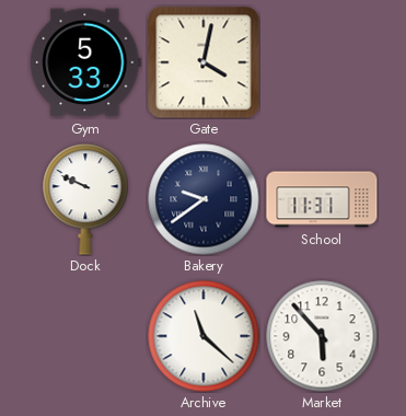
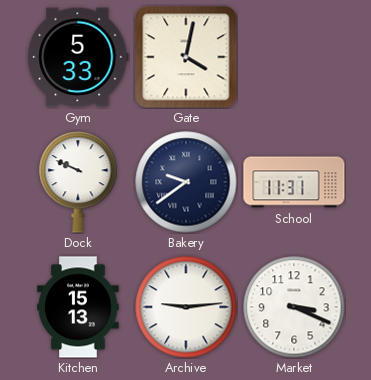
Kitchen: none -> 15:13
Archive: 11:22 -> 9:14
Market: 5:53 -> 3:19
